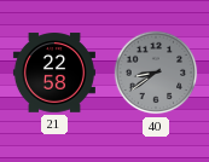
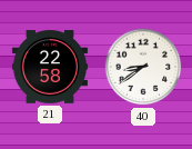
40 dial: grey -> white
